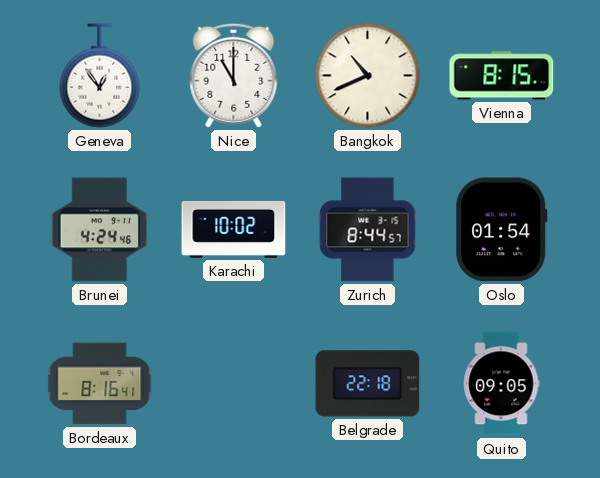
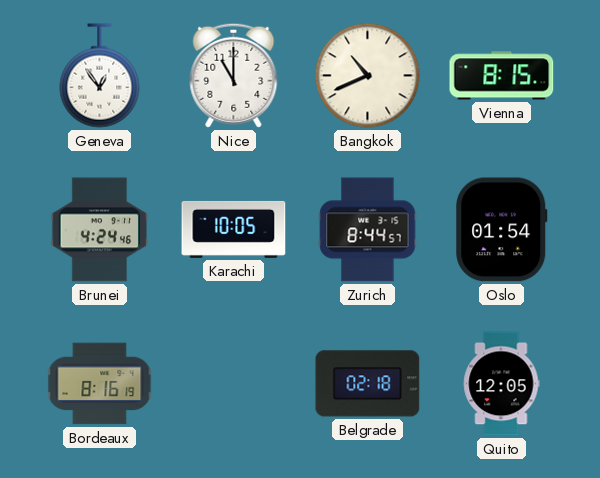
Karachi: 10:02 -> 10:05
Bordeaux: 8:16:41 -> 8:16:19
Belgrade: 22:18 -> 02:18
Quito: 09:05 -> 12:05
